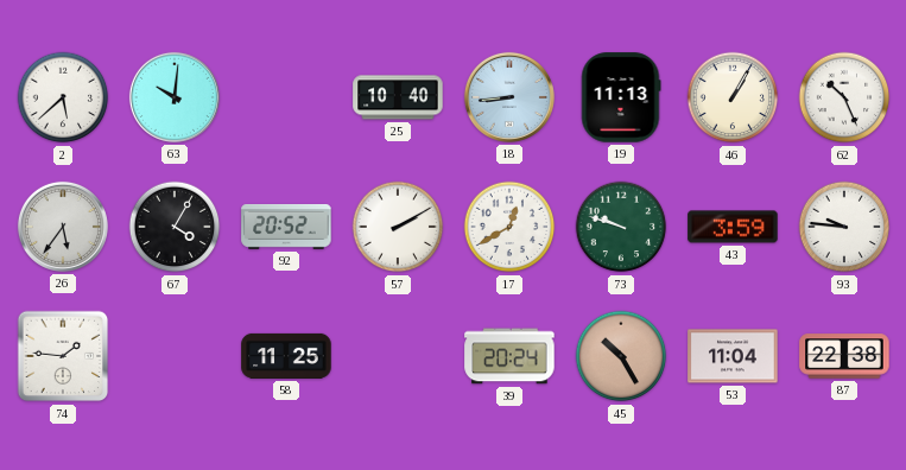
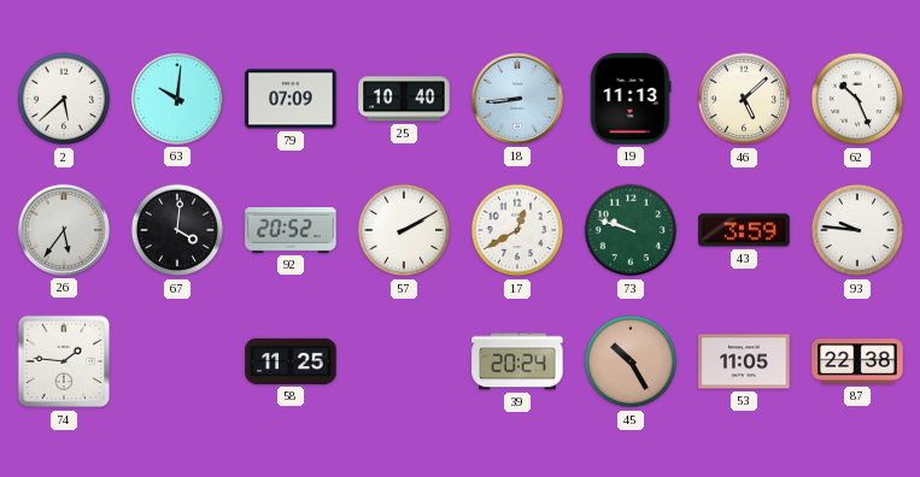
79: none -> 07:09
46: 1:05 -> 5:08
67: 4:05 -> 4:01
53: 11:04 -> 11:05
